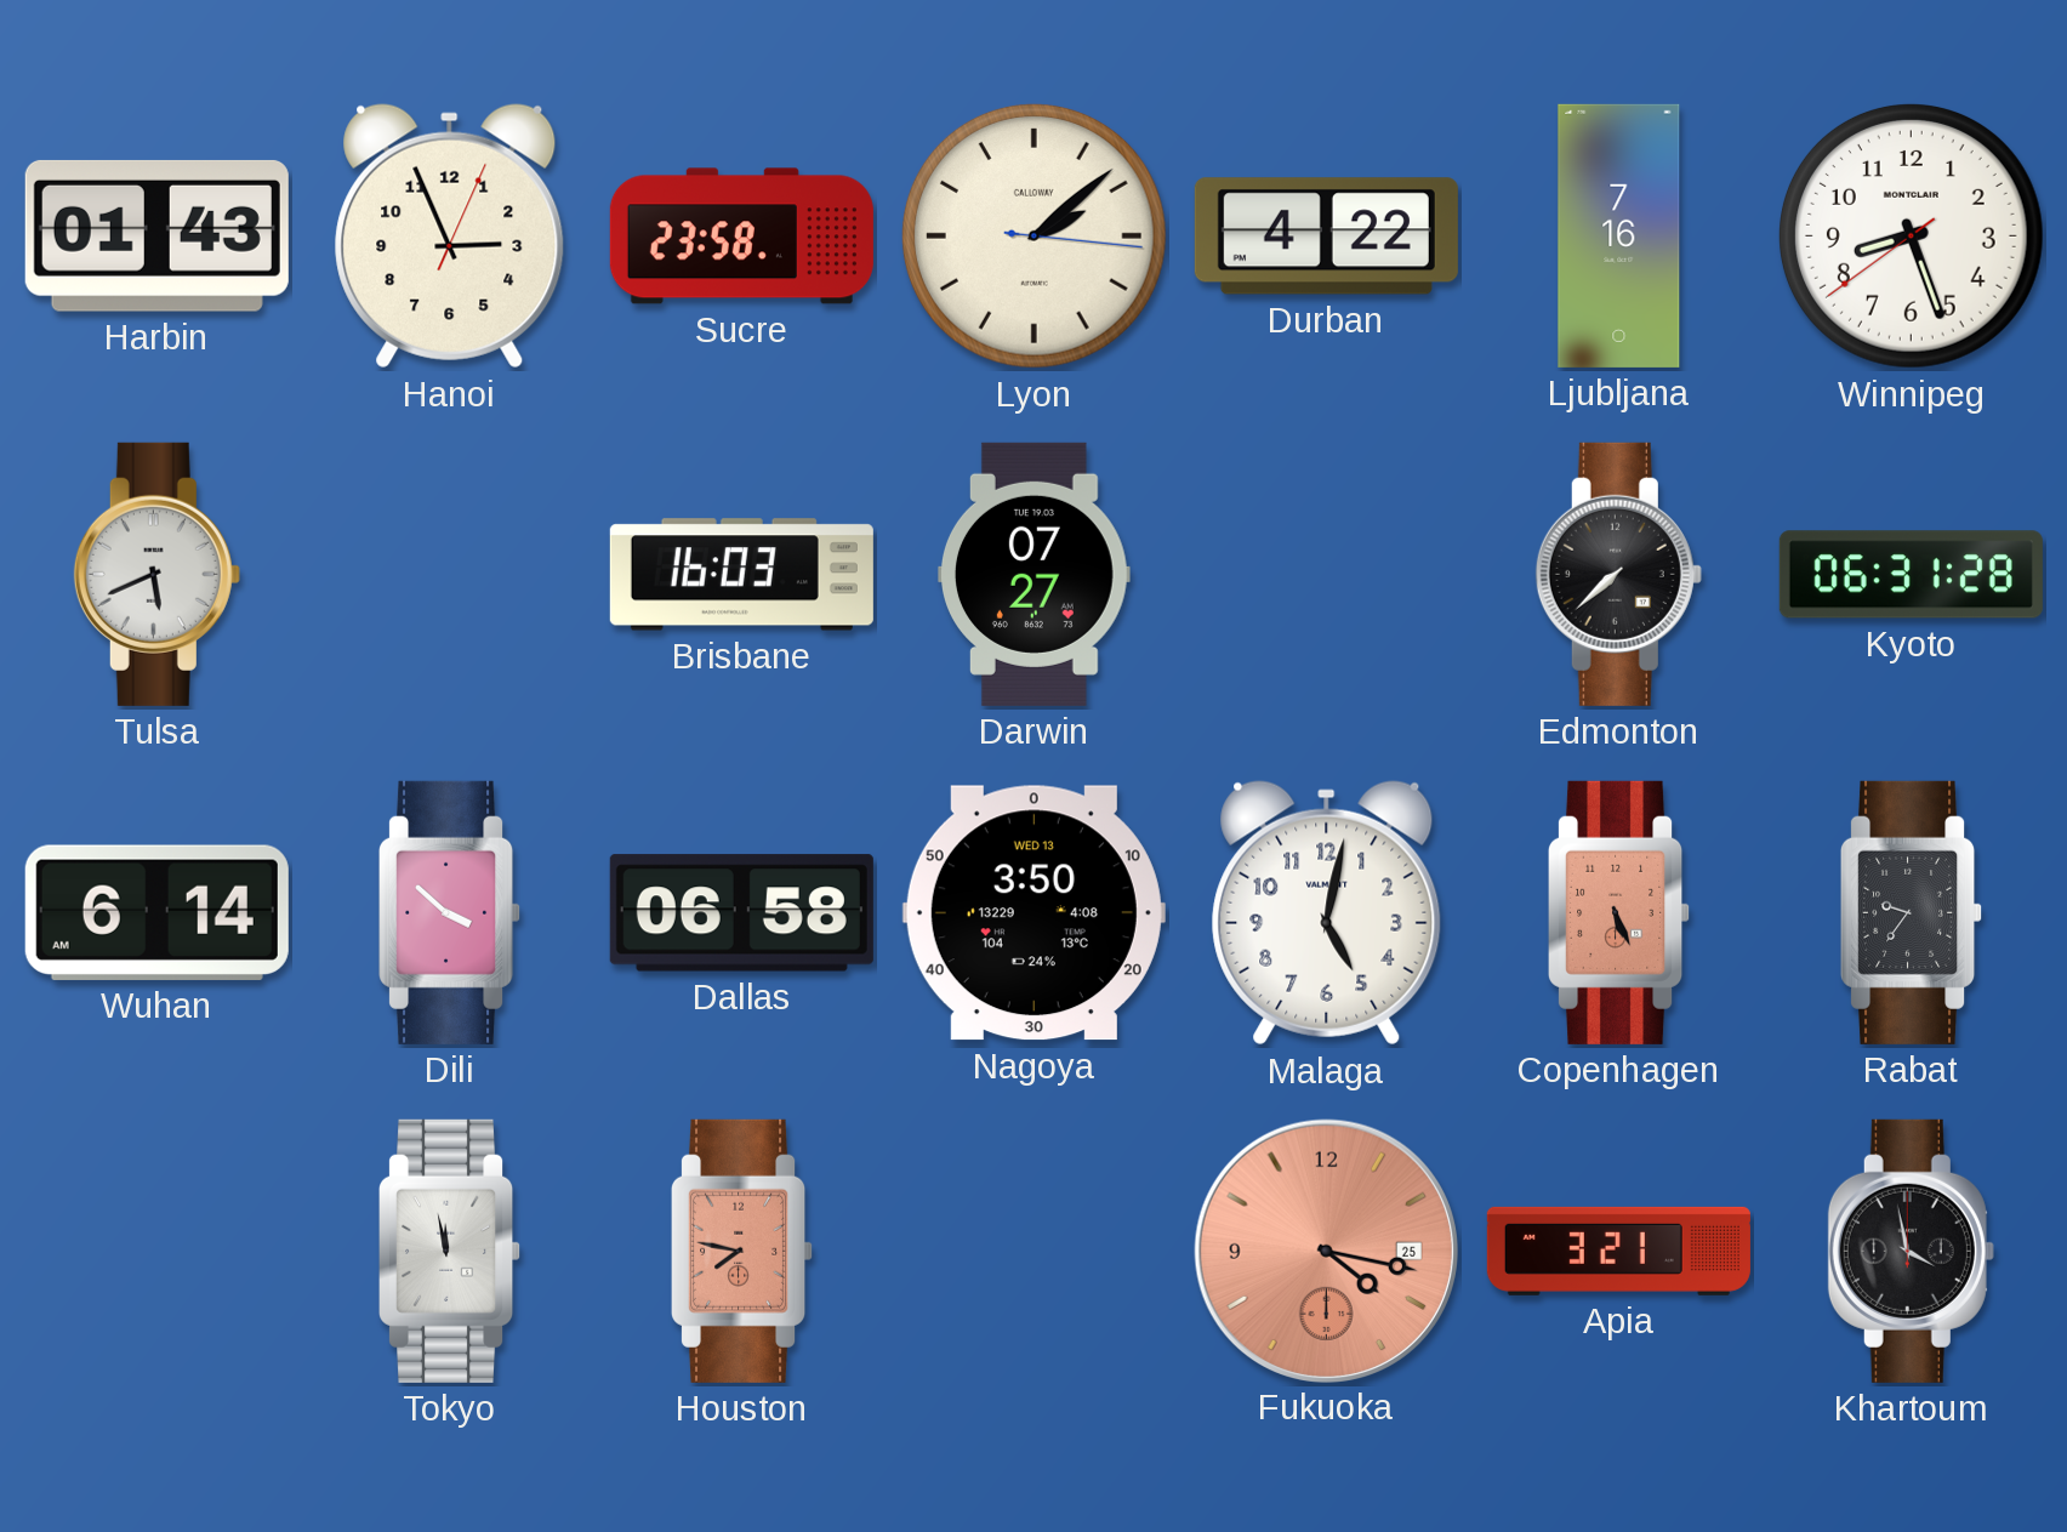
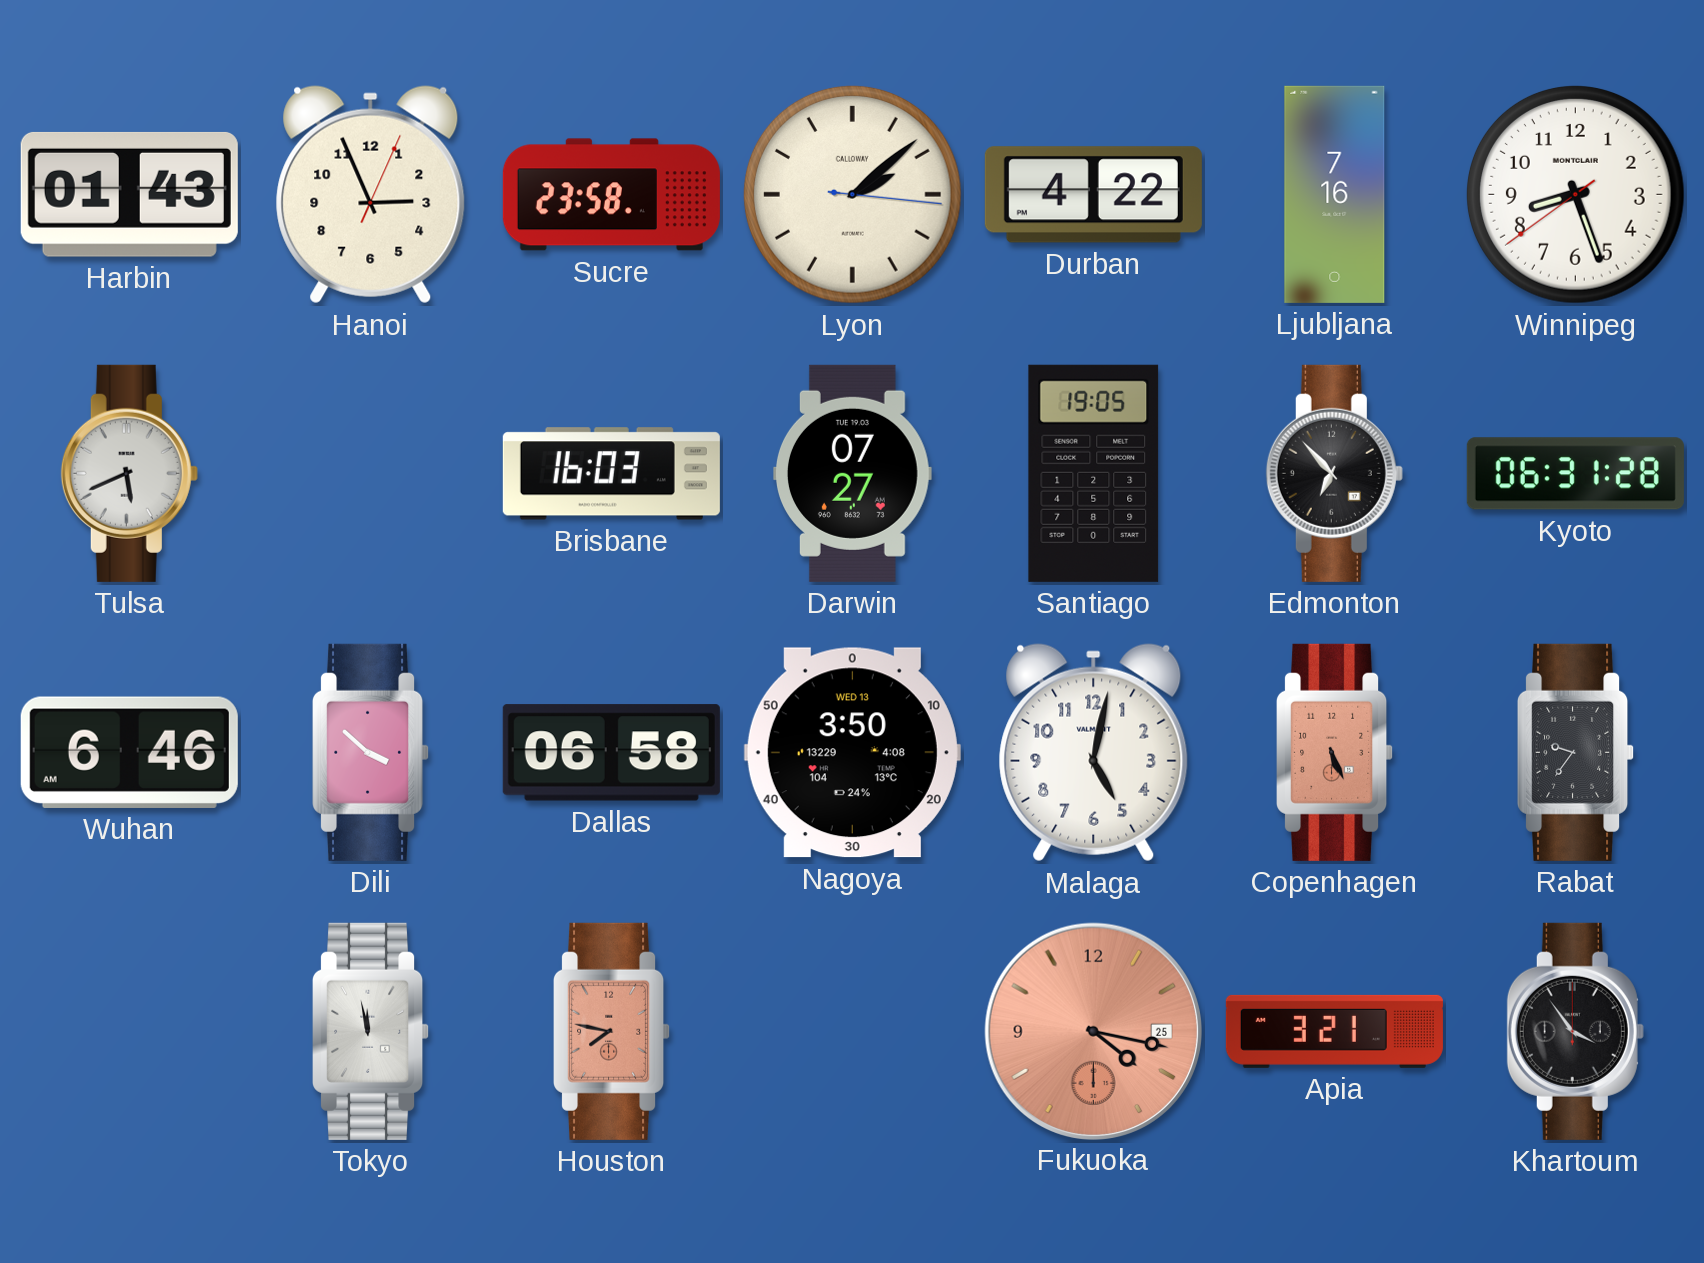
Santiago: none -> 19:05
Edmonton: 7:38 -> 6:53
Wuhan: 6:14 -> 6:46
Khartoum: 3:58 -> 3:54
